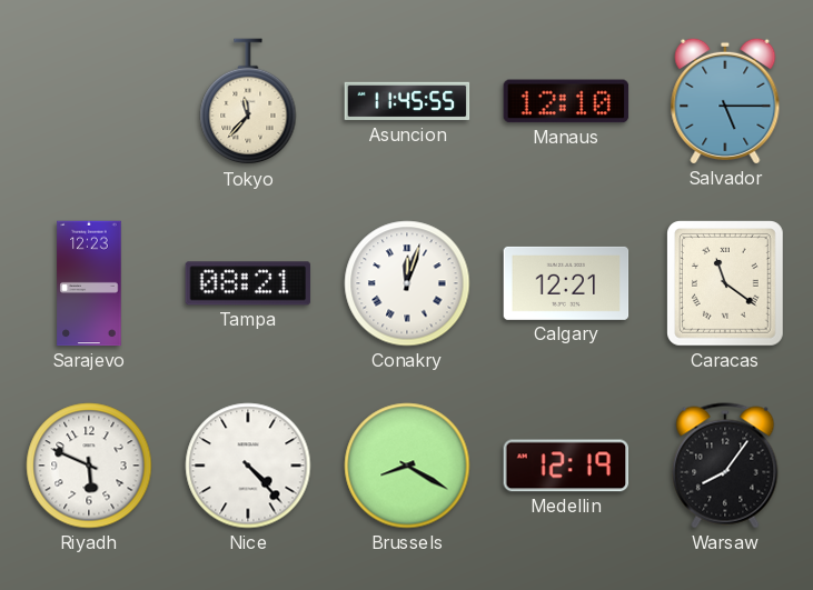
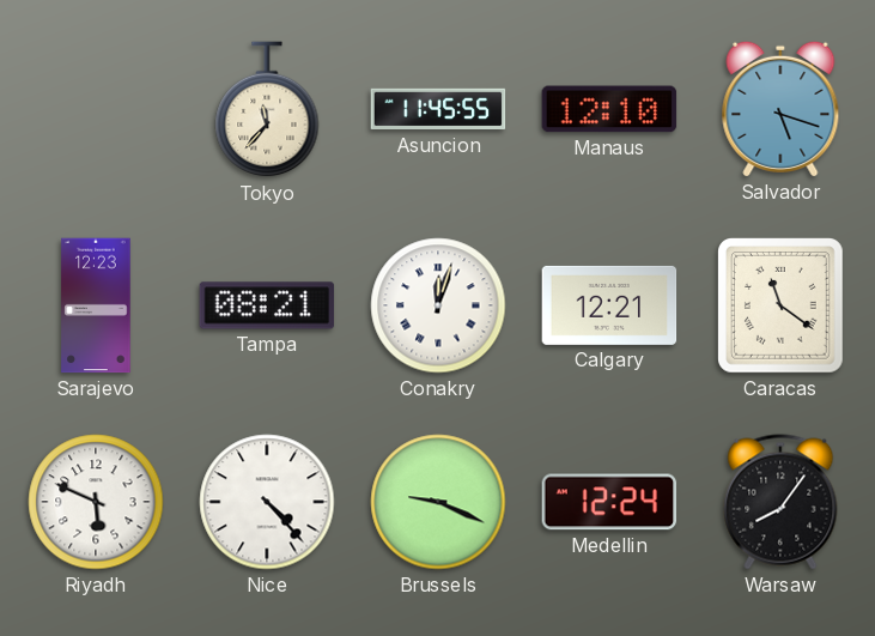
Salvador: 5:15 -> 5:18
Brussels: 8:20 -> 9:19
Medellin: 12:19 -> 12:24
